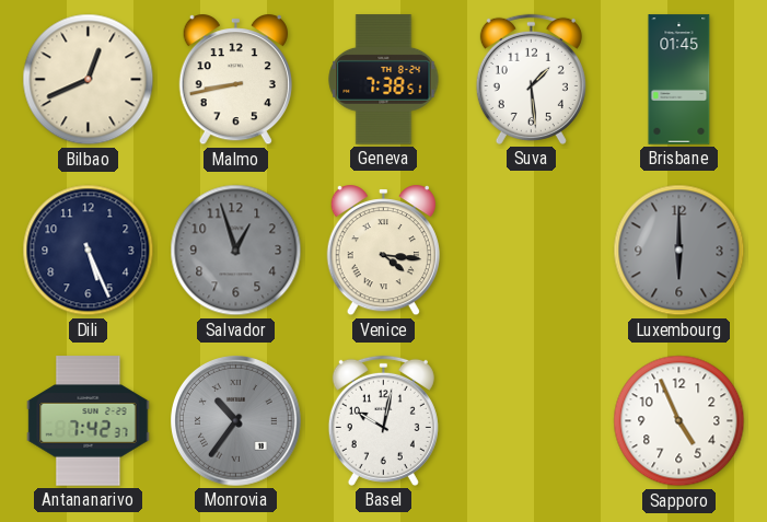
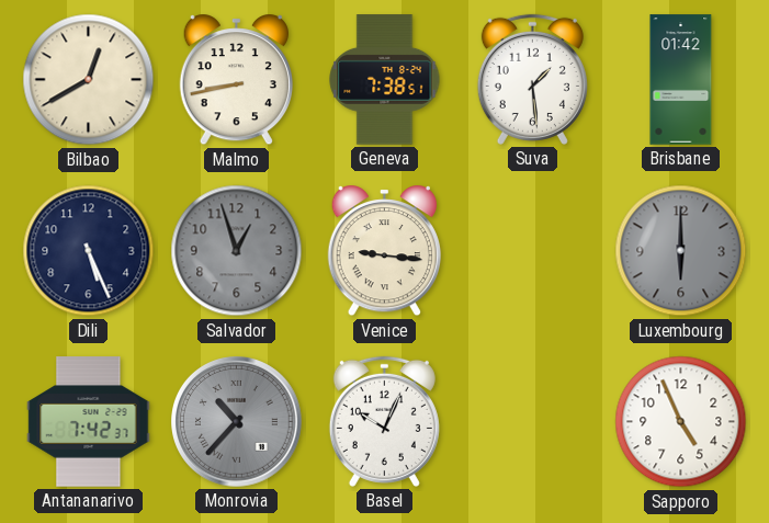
Bilbao: 12:41 -> 12:40
Brisbane: 01:45 -> 01:42
Venice: 4:16 -> 9:16
Monrovia: 10:36 -> 10:37
Basel: 10:02 -> 10:04
